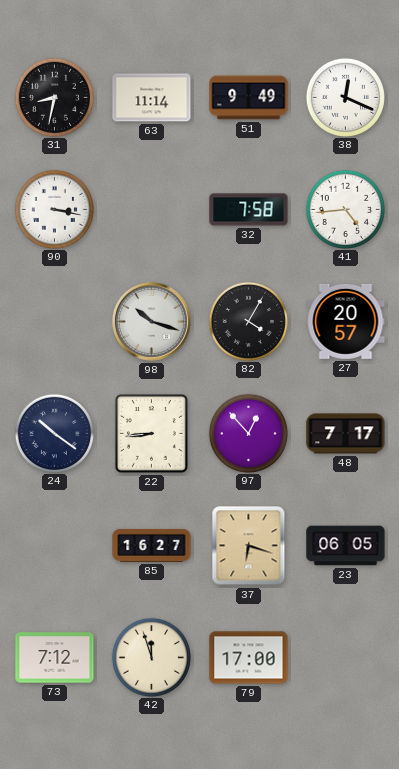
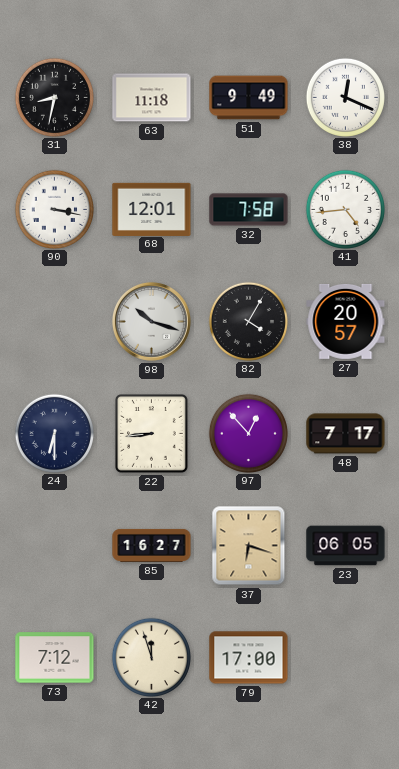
63: 11:14 -> 11:18
68: none -> 12:01
24: 10:21 -> 6:30
